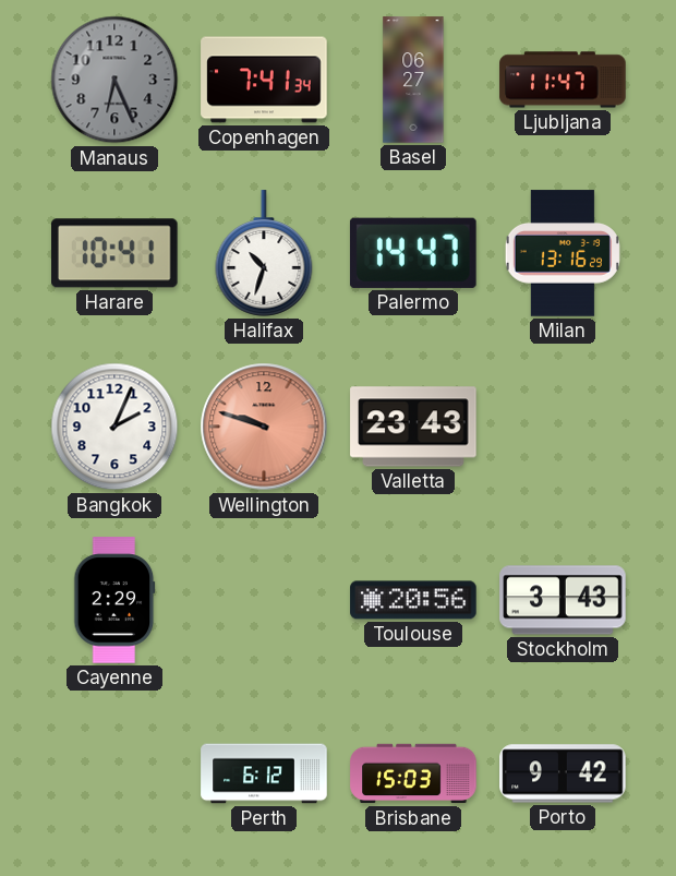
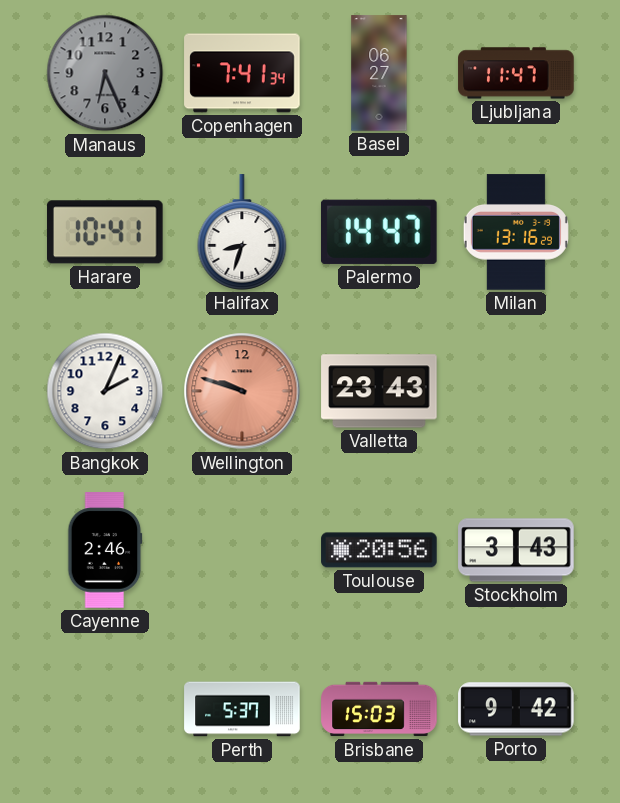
Halifax: 10:33 -> 8:33
Cayenne: 2:29 -> 2:46
Perth: 6:12 -> 5:37
